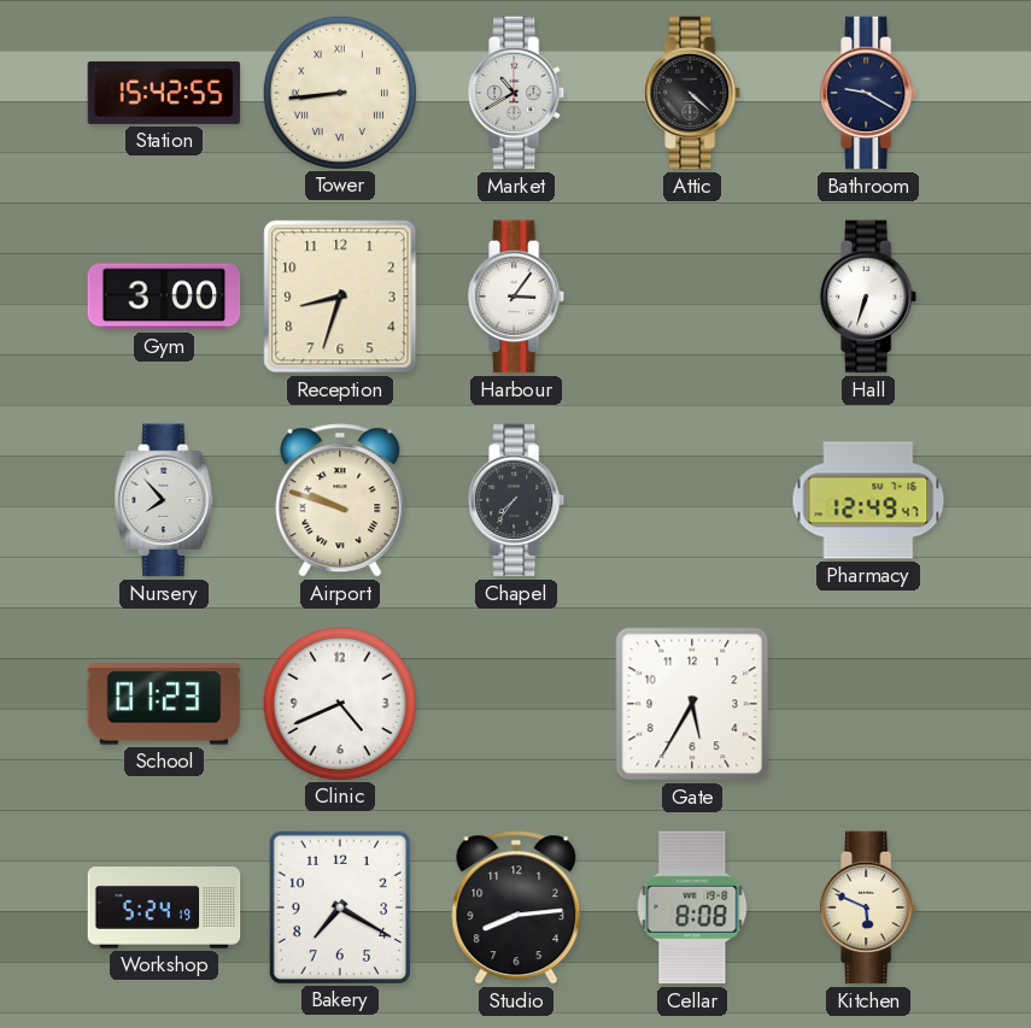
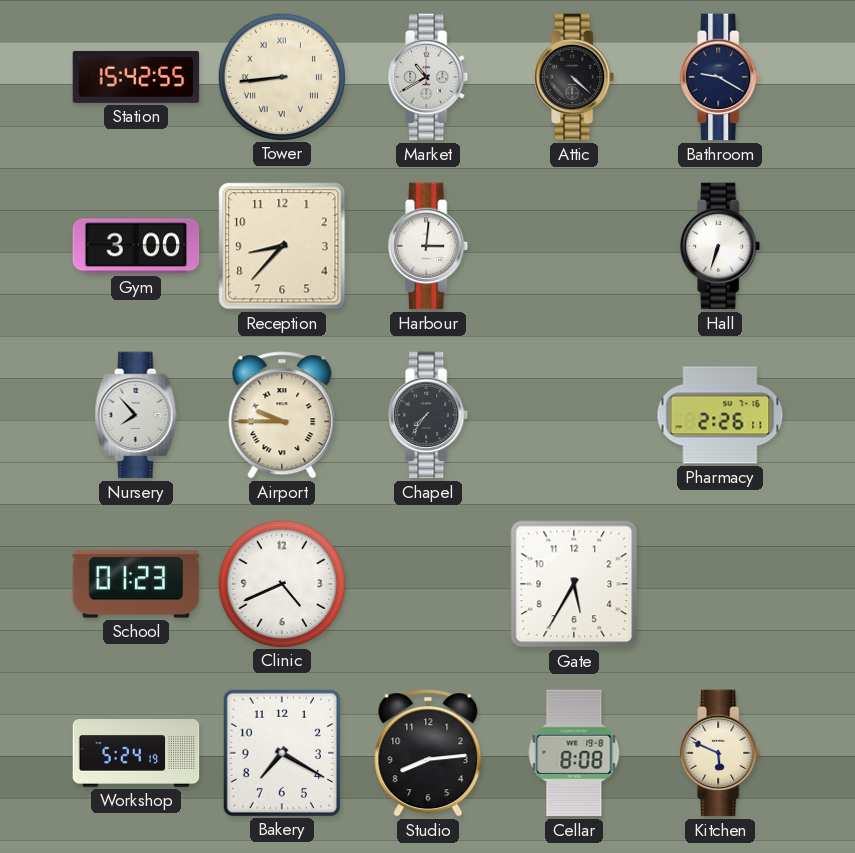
Reception: 8:33 -> 8:37
Harbour: 3:06 -> 3:01
Airport: 9:48 -> 9:45
Pharmacy: 12:49 -> 2:26
